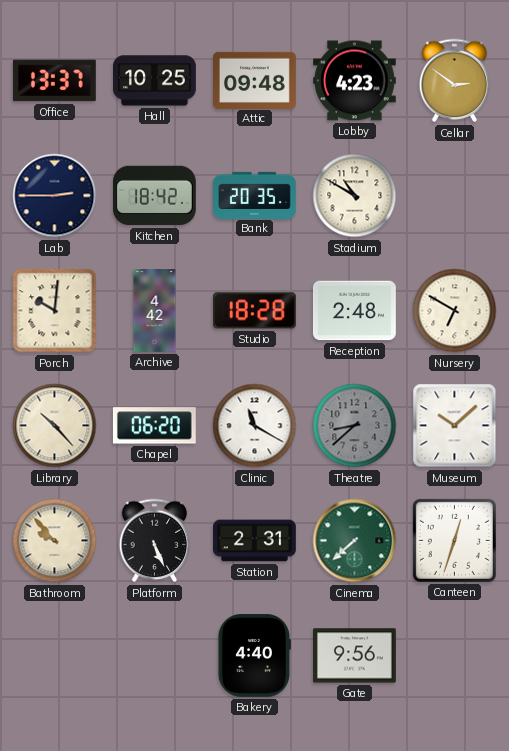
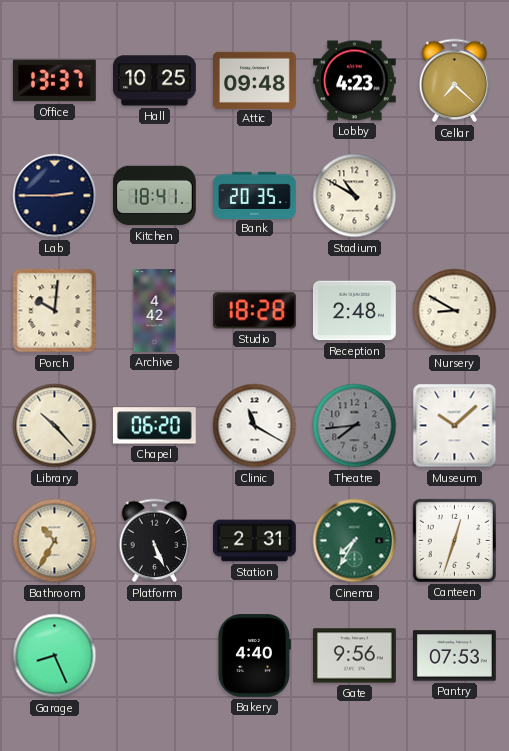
Cellar: 2:51 -> 7:22
Kitchen: 18:42 -> 18:41
Nursery: 6:50 -> 8:50
Theatre: 8:38 -> 7:44
Bathroom: 9:53 -> 10:35
Cinema: 7:38 -> 7:35
Garage: none -> 8:26
Pantry: none -> 07:53
